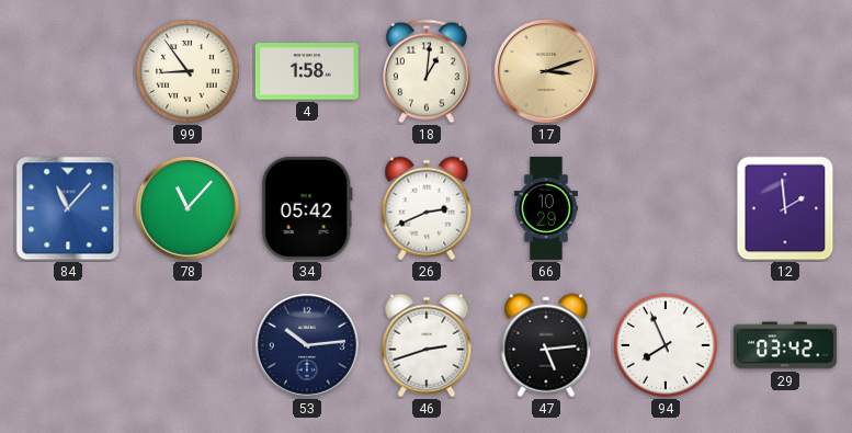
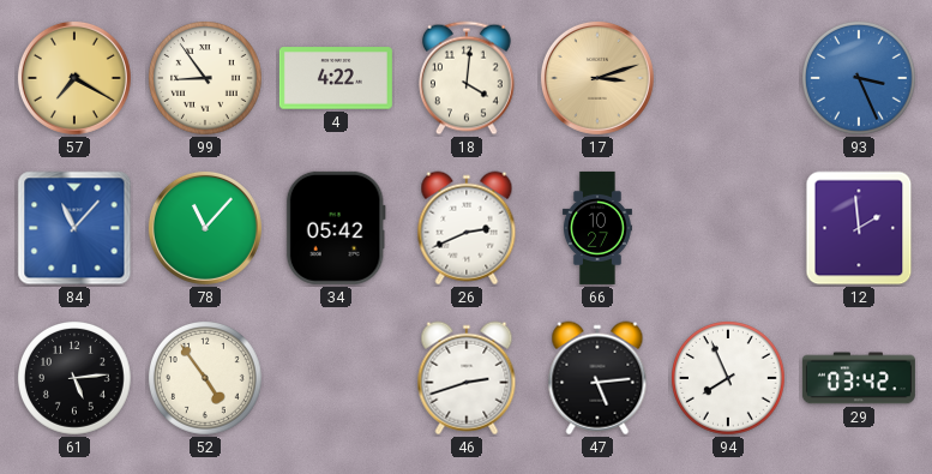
57: none -> 7:20
4: 1:58 -> 4:22
18: 1:01 -> 4:01
93: none -> 3:26
66: 10:29 -> 10:27
61: none -> 5:14
52: none -> 4:54
53: 10:14 -> none
